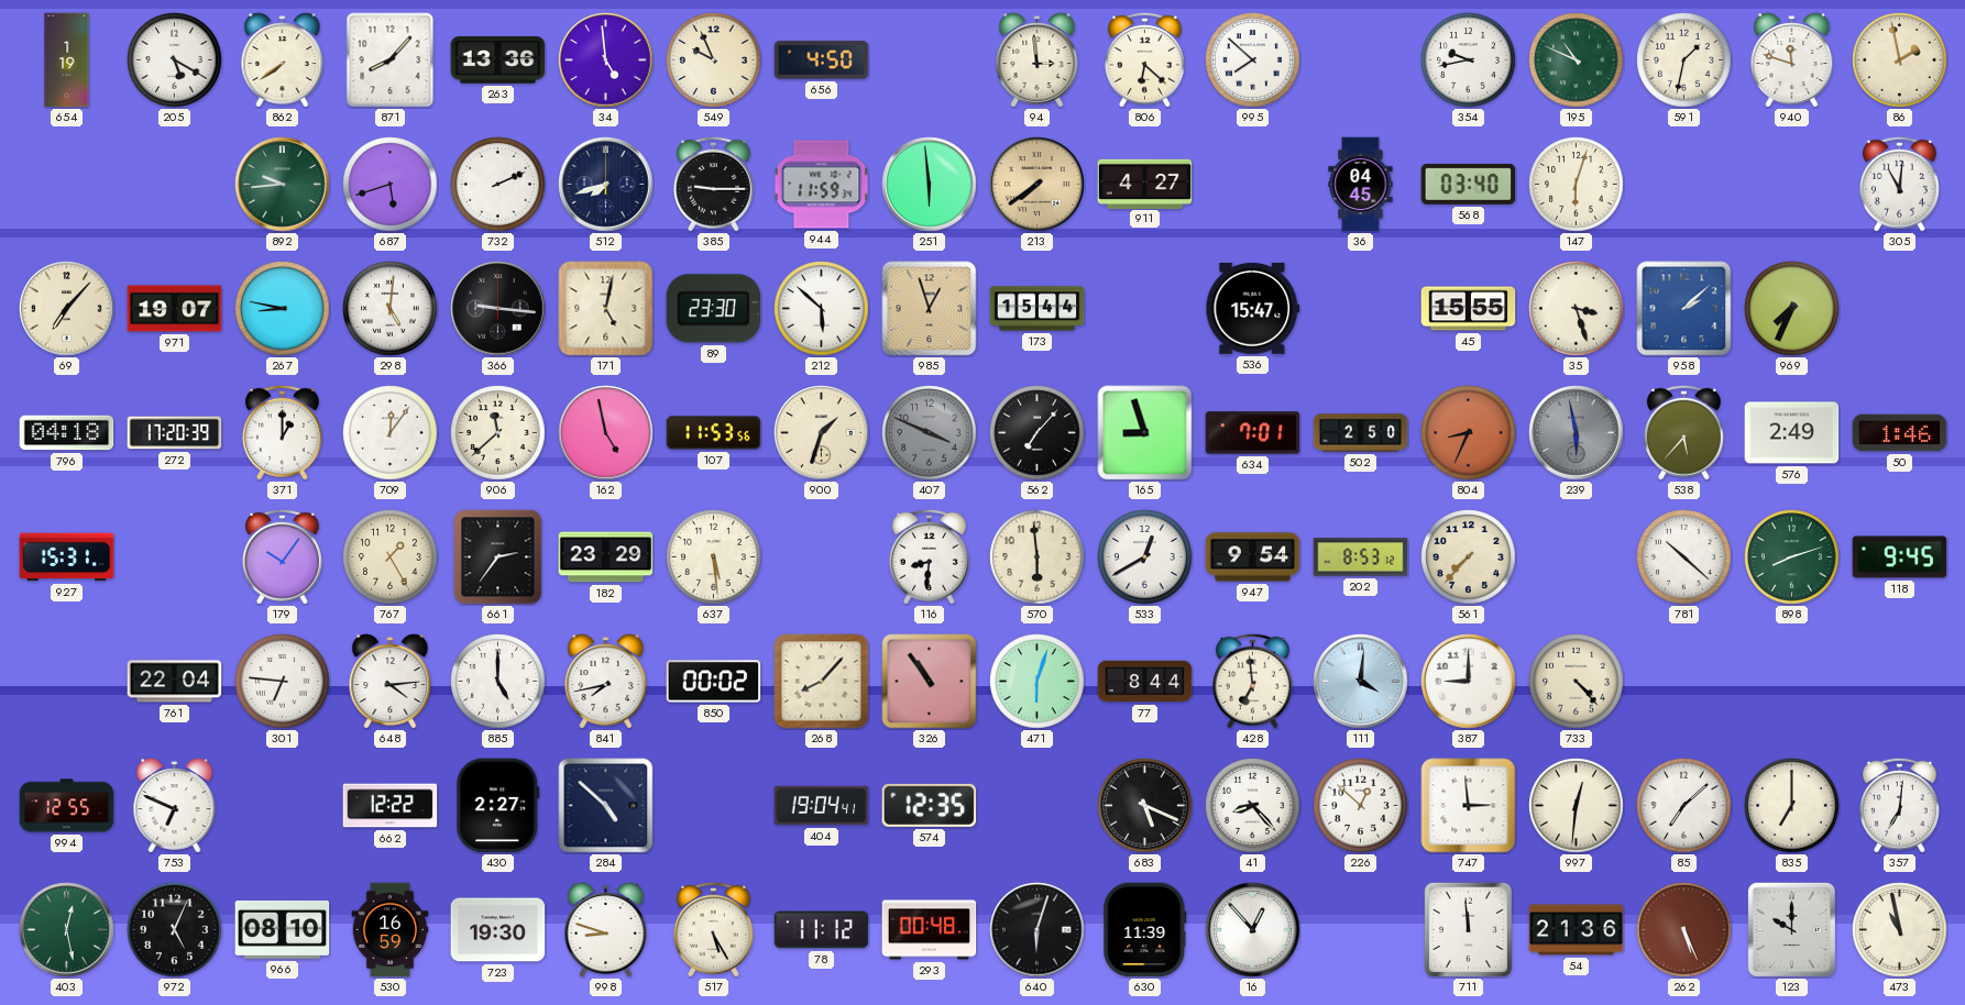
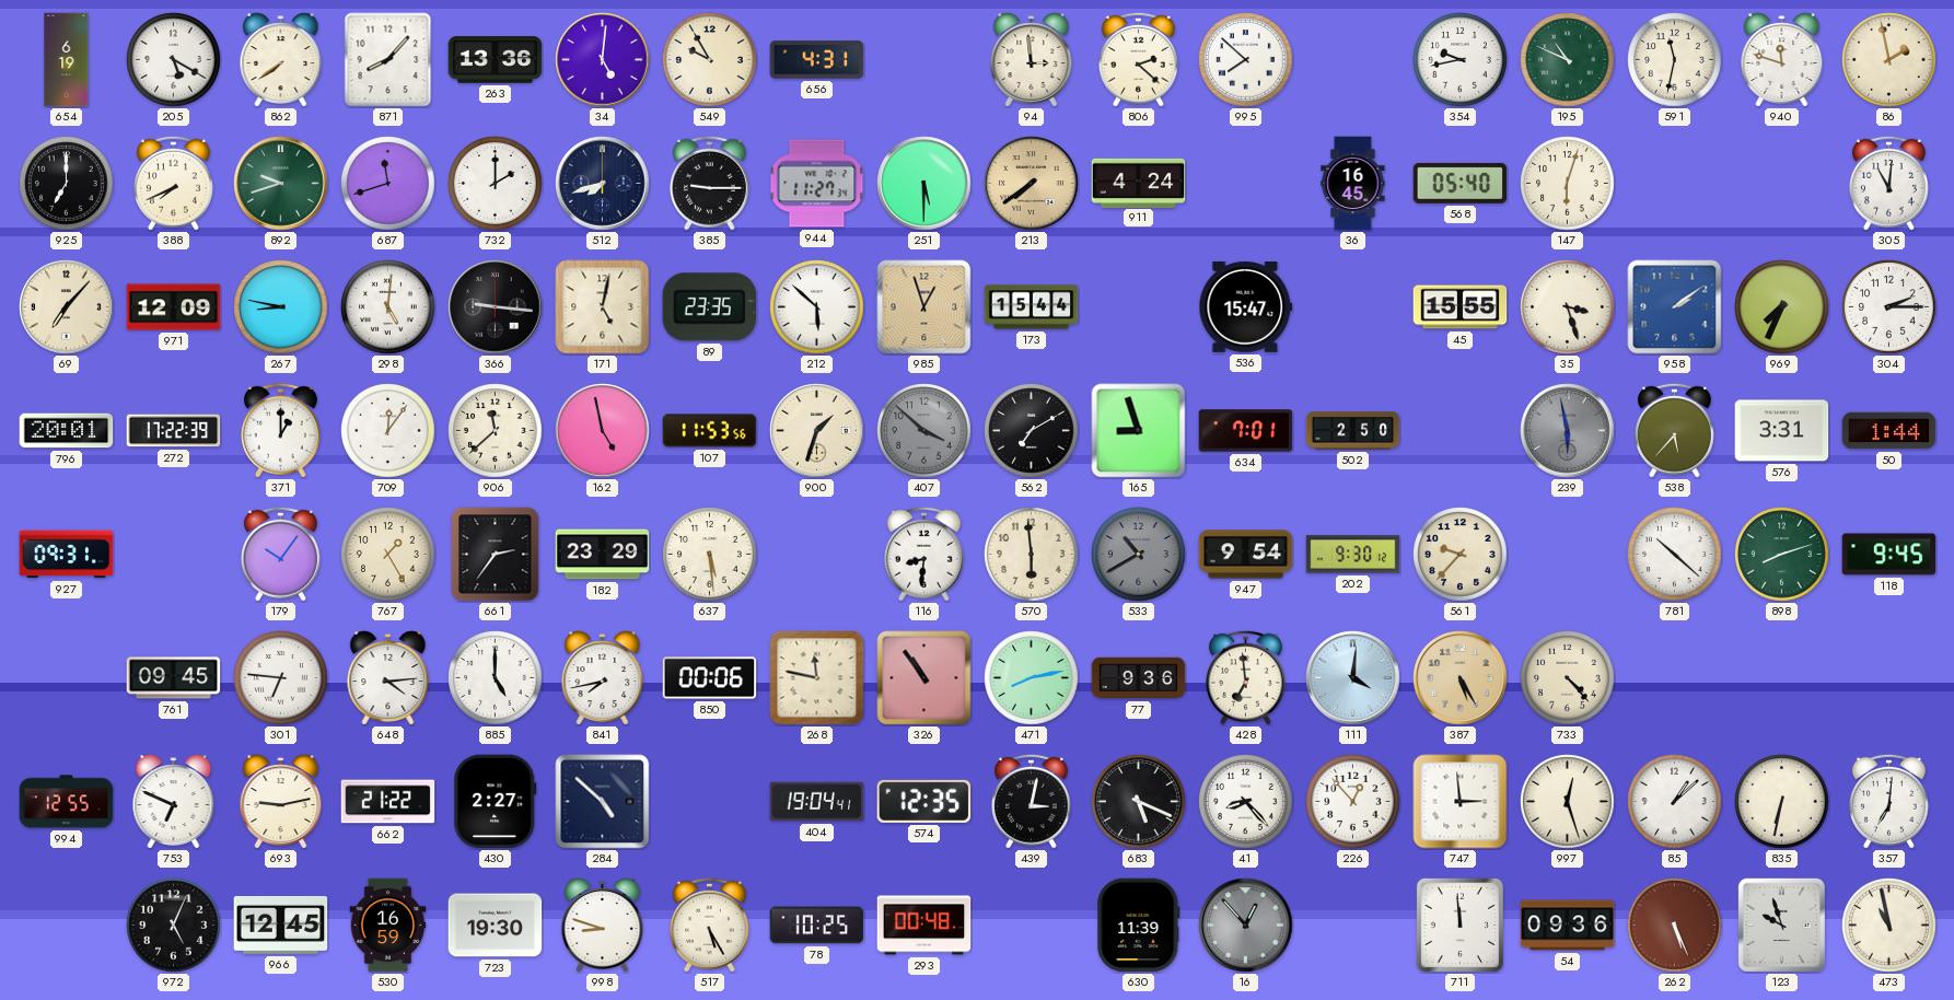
654: 1:19 -> 6:19
34: 4:59 -> 5:01
549: 9:56 -> 9:55
656: 4:50 -> 4:31
806: 6:22 -> 2:22
591: 1:32 -> 11:32
925: none -> 7:00
388: none -> 7:41
892: 9:44 -> 9:42
687: 5:42 -> 11:42
732: 2:11 -> 2:00
944: 11:59 -> 11:27
251: 5:59 -> 5:30
911: 4:27 -> 4:24
36: 04:45 -> 16:45
568: 03:40 -> 05:40
971: 19:07 -> 12:09
89: 23:30 -> 23:35
958: 2:08 -> 2:09
304: none -> 2:15
796: 04:18 -> 20:01
272: 17:20 -> 17:22
407: 3:49 -> 3:52
562: 7:07 -> 7:10
804: 8:34 -> none
576: 2:49 -> 3:31
50: 1:46 -> 1:44
927: 15:31 -> 09:31
533: 12:40 -> 10:40
533 dial: white -> grey
202: 8:53 -> 9:30
561: 7:37 -> 9:37
761: 22:04 -> 09:45
850: 00:02 -> 00:06
268: 8:07 -> 11:47
471: 6:03 -> 8:13
77: 8:44 -> 9:36
387: 9:00 -> 5:25
387 dial: white -> champagne
693: none -> 9:13
662: 12:22 -> 21:22
439: none -> 3:02
226: 12:52 -> 12:53
997: 12:31 -> 12:27
85: 7:08 -> 1:08
835: 7:00 -> 6:32
403: 12:28 -> none
966: 08:10 -> 12:45
78: 11:12 -> 10:25
640: 6:03 -> none
16 dial: white -> grey
54: 21:36 -> 09:36
123: 10:00 -> 9:57
